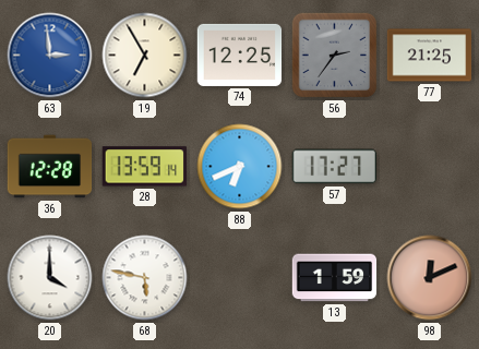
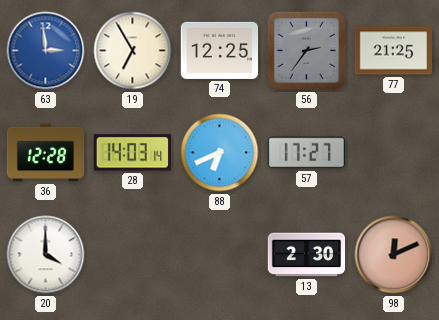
28: 13:59 -> 14:03
68: 5:47 -> none
13: 1:59 -> 2:30
